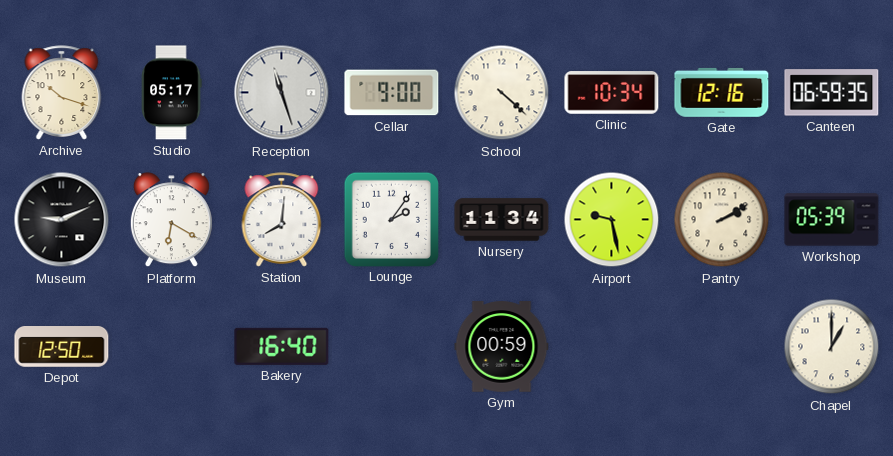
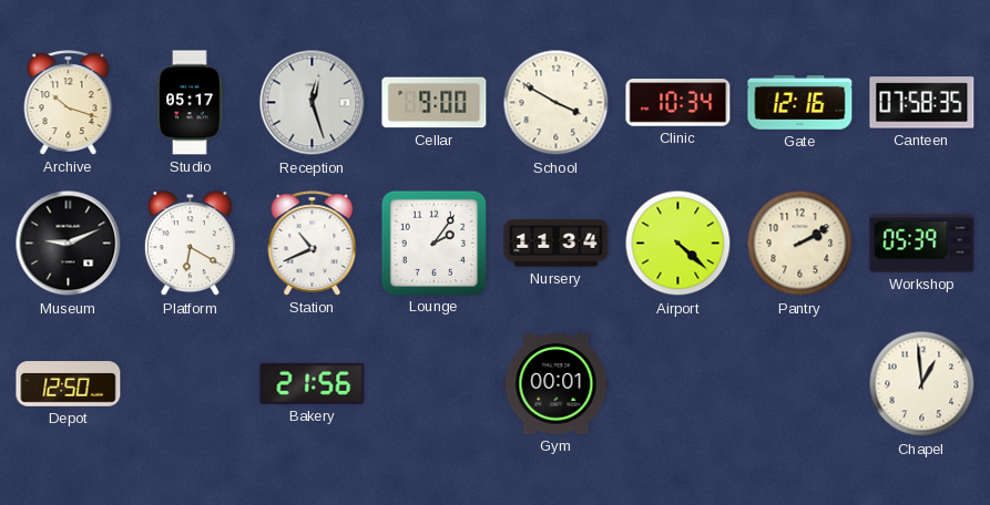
Reception: 11:27 -> 12:27
School: 4:22 -> 3:50
Canteen: 06:59 -> 07:58
Station: 8:01 -> 10:41
Airport: 9:28 -> 4:22
Bakery: 16:40 -> 21:56
Gym: 00:59 -> 00:01
Chapel: 1:00 -> 12:59
